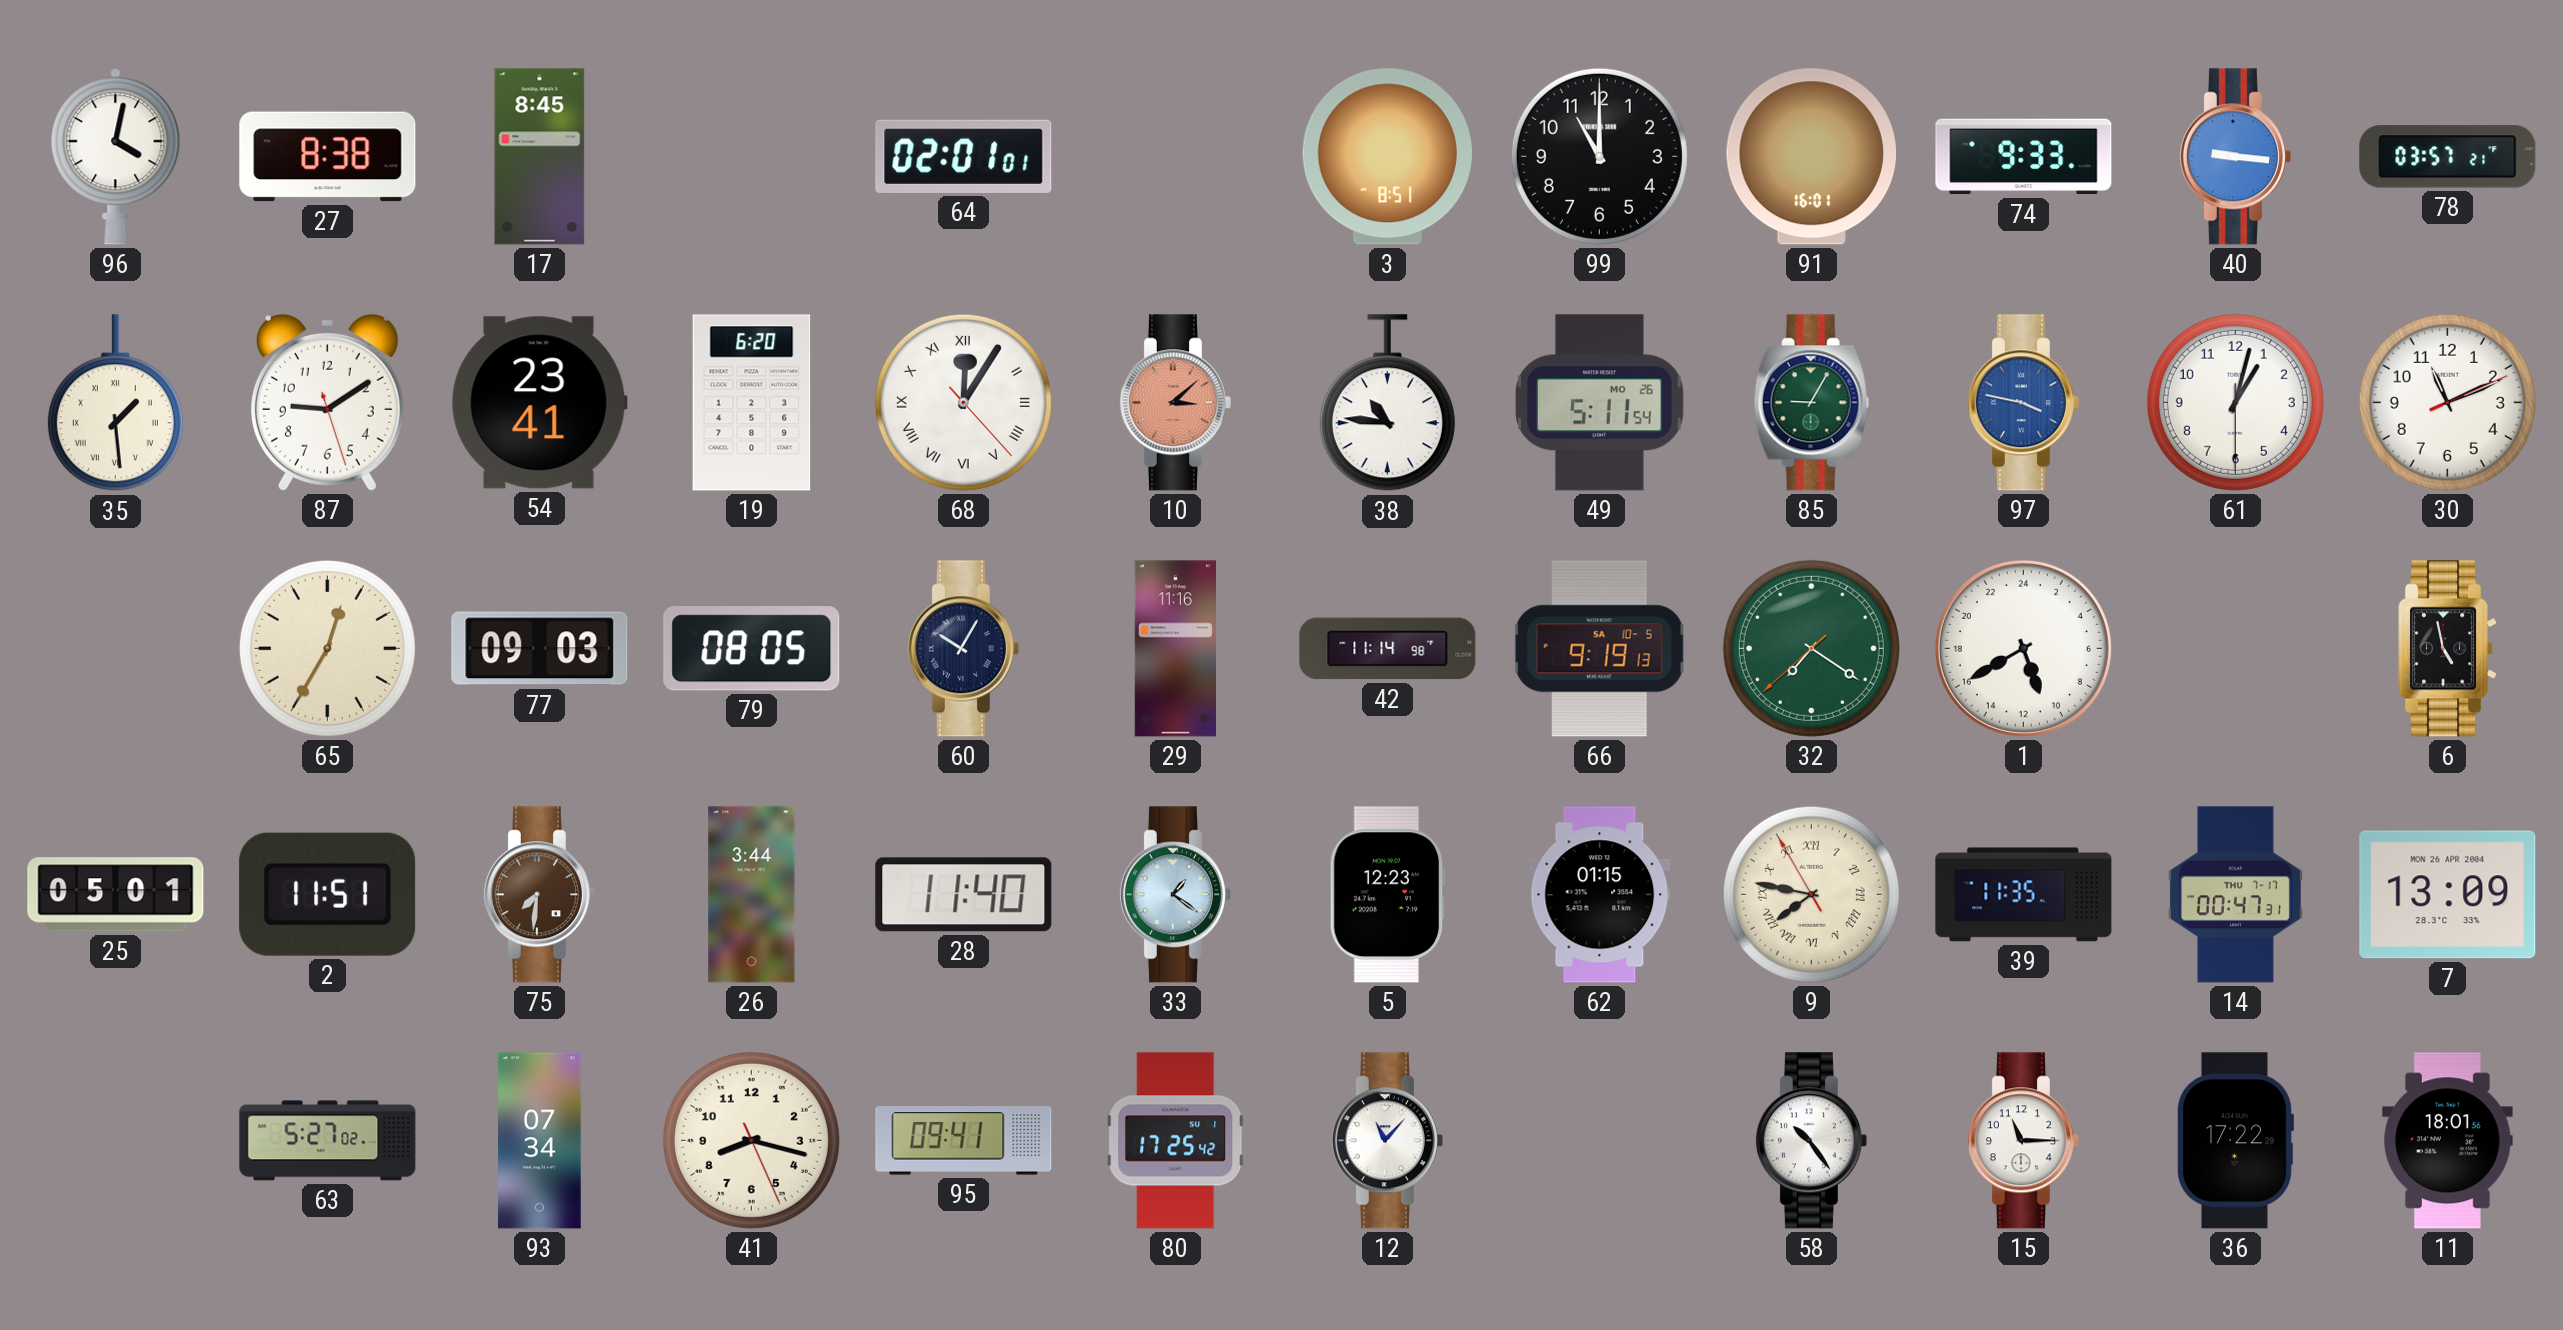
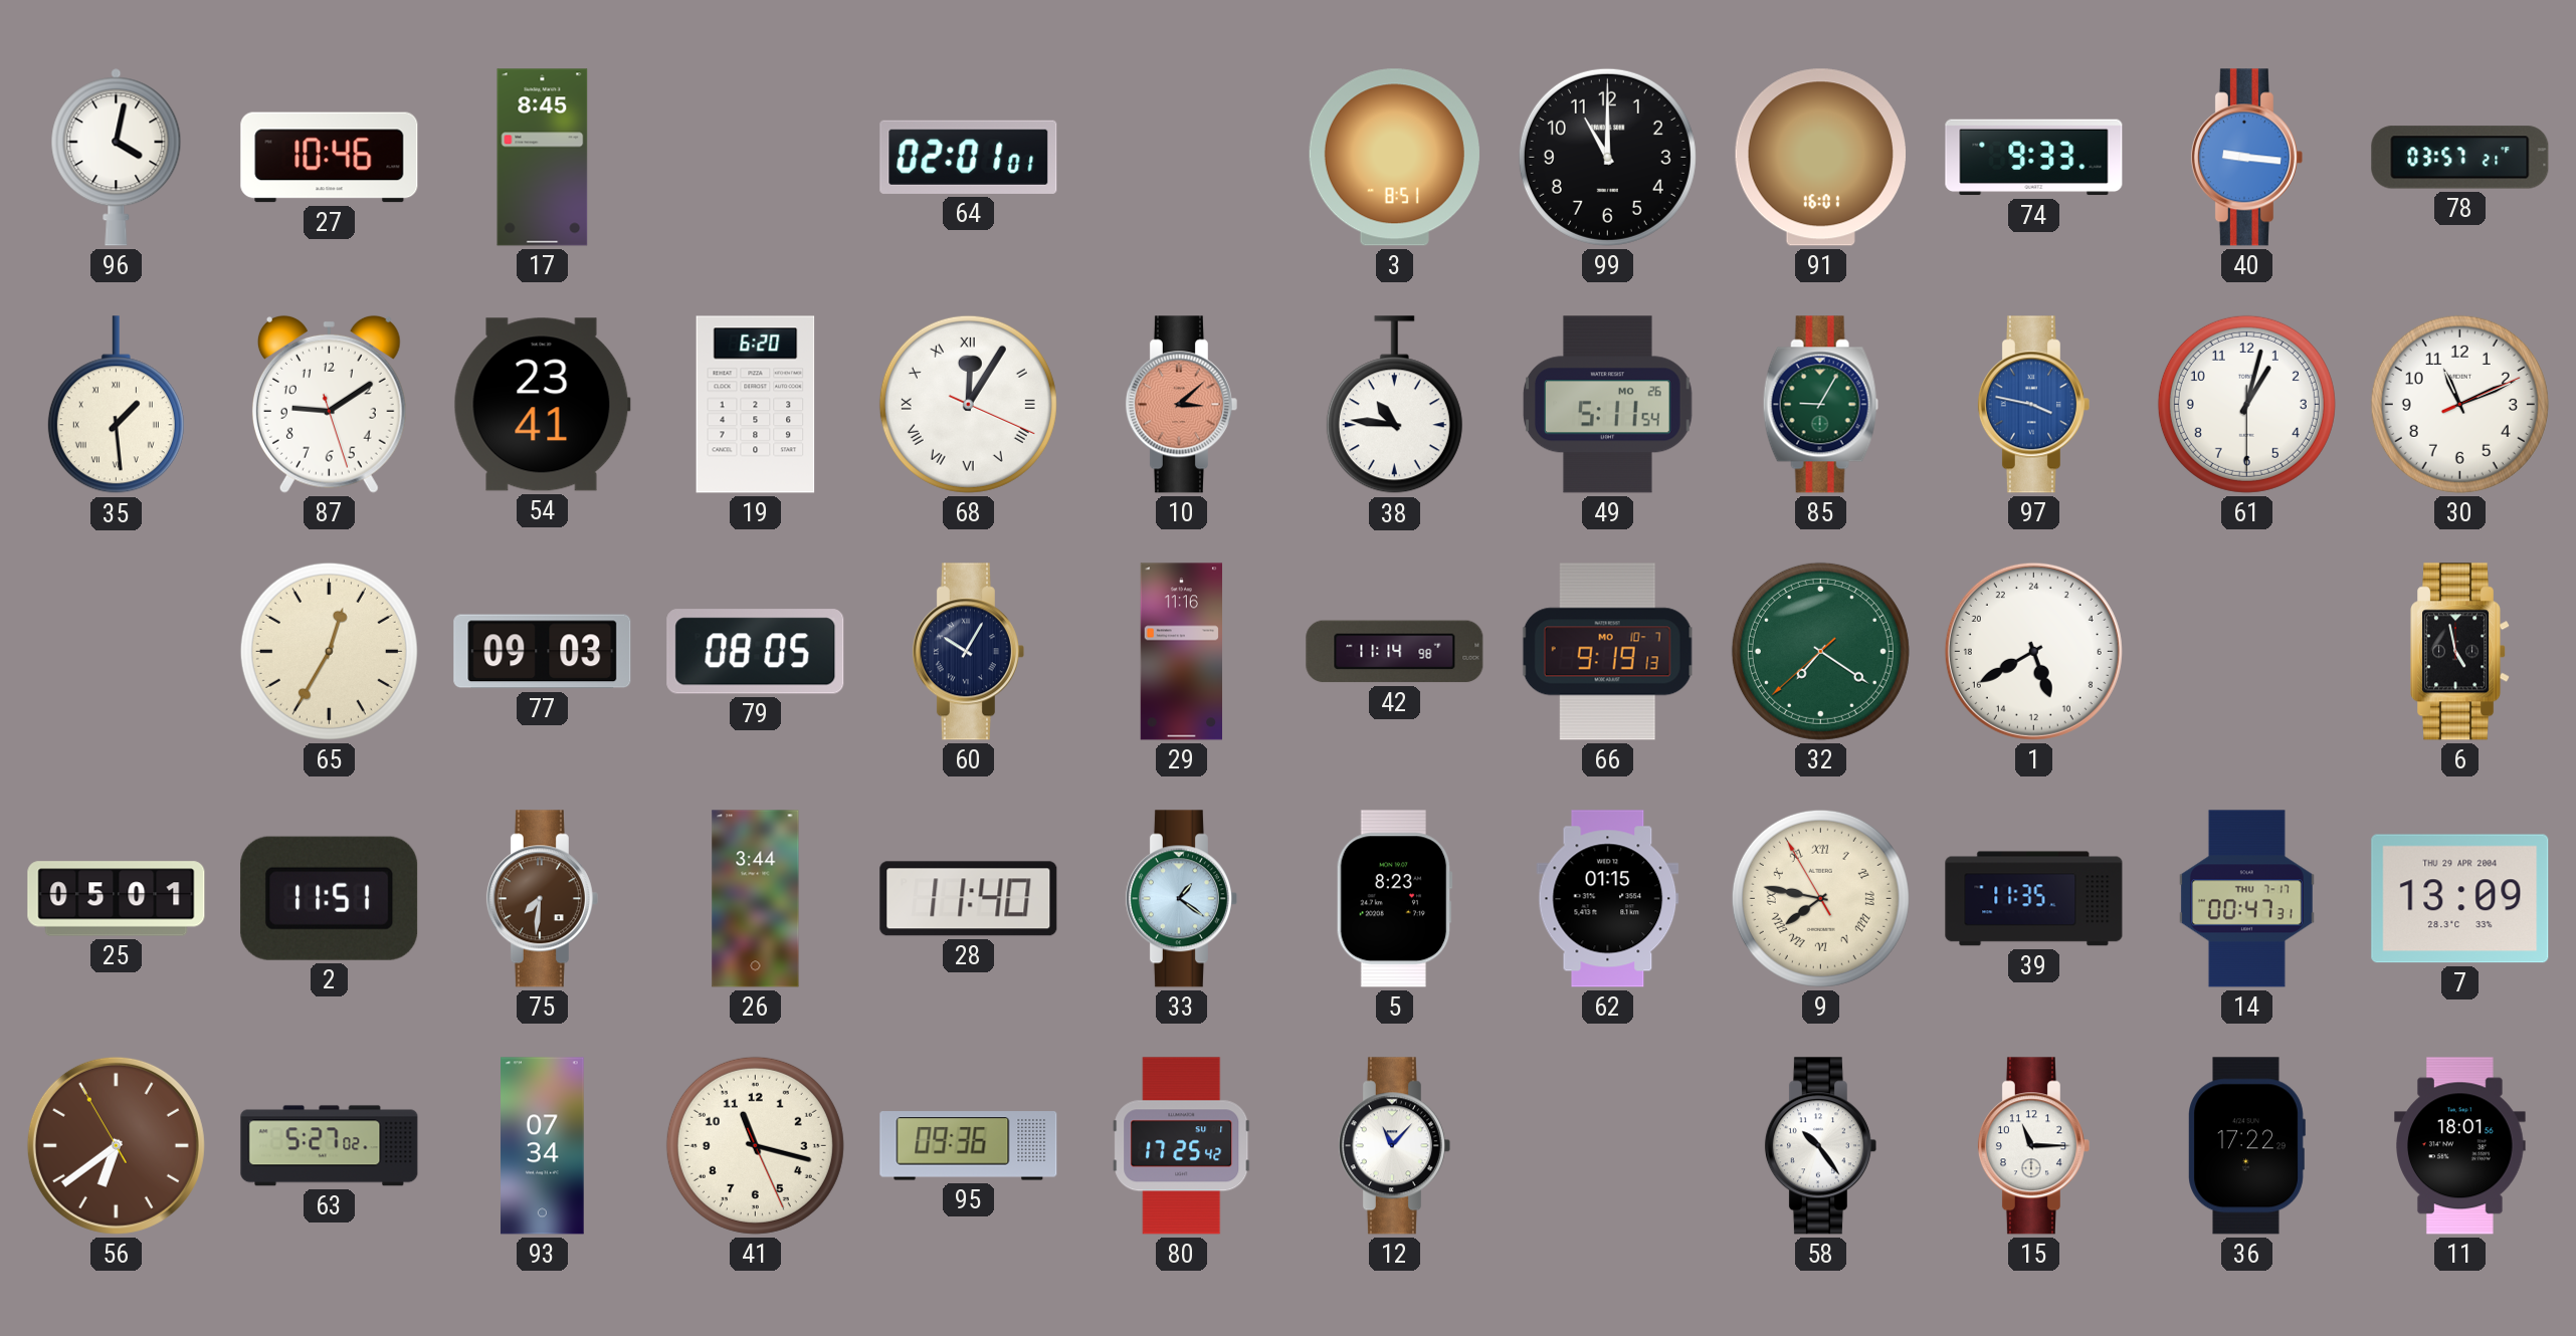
27: 8:38 -> 10:46
68: 12:05:23 -> 12:05:19
66 date: SA 10-5 -> MO 10-7
5: 12:23 -> 8:23
7 date: MON 26 APR 2004 -> THU 29 APR 2004
56: none -> 6:38
41: 8:17 -> 11:17
95: 09:41 -> 09:36
